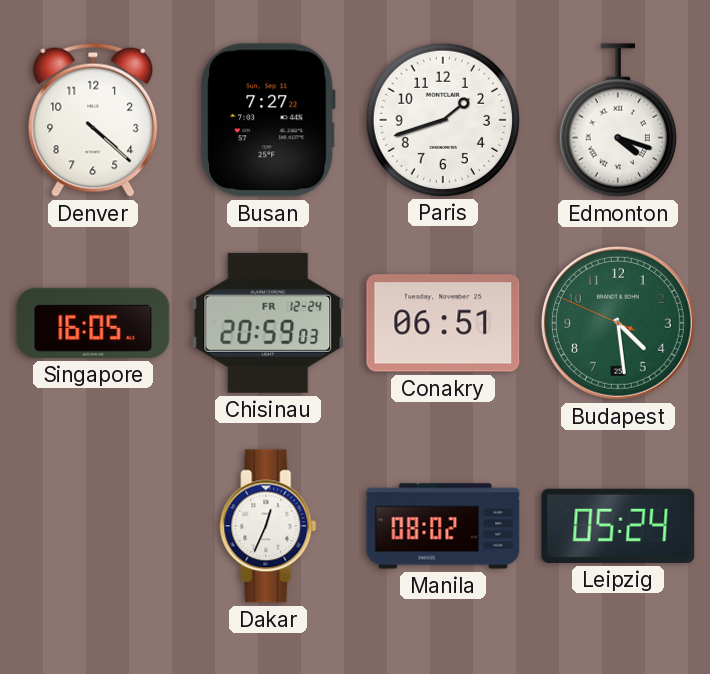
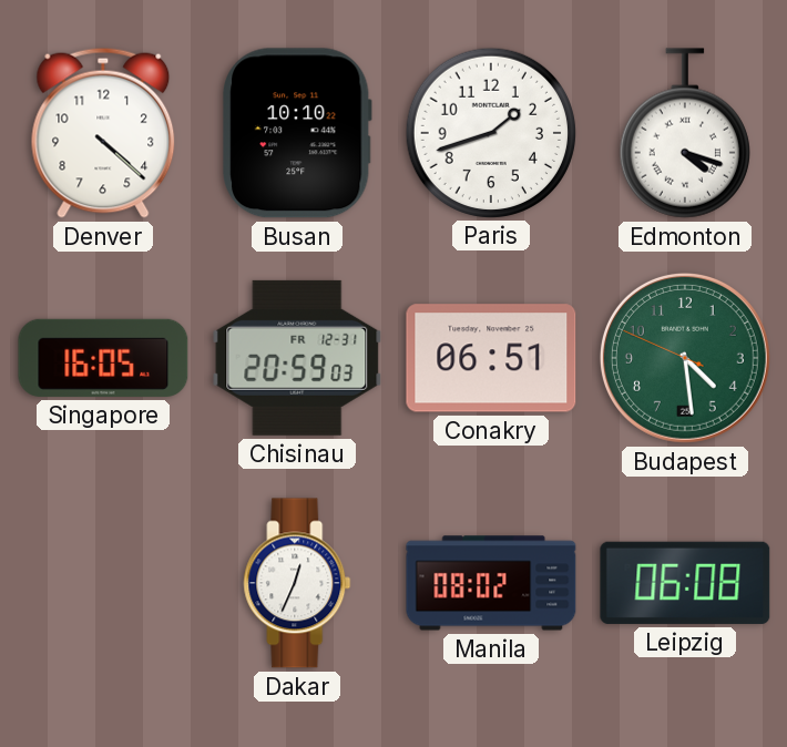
Busan: 7:27 -> 10:10
Chisinau date: FR 12-24 -> FR 12-31
Leipzig: 05:24 -> 06:08
